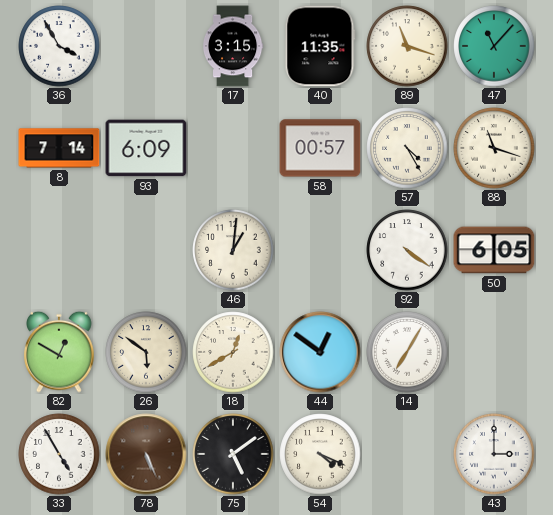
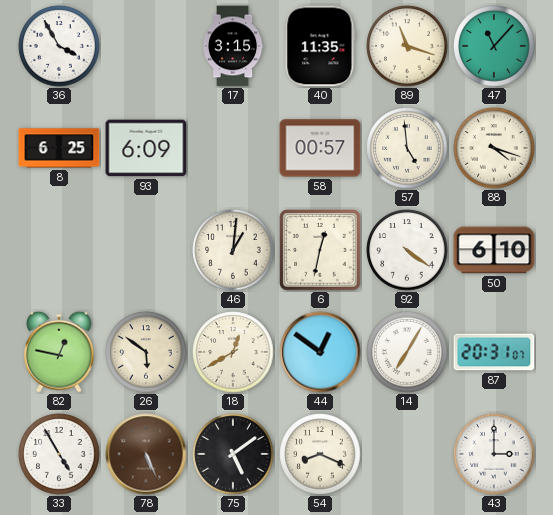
8: 7:14 -> 6:25
57: 4:25 -> 4:59
88: 11:18 -> 4:18
6: none -> 12:32
50: 6:05 -> 6:10
82: 12:50 -> 12:47
87: none -> 20:31
54: 4:19 -> 8:19
